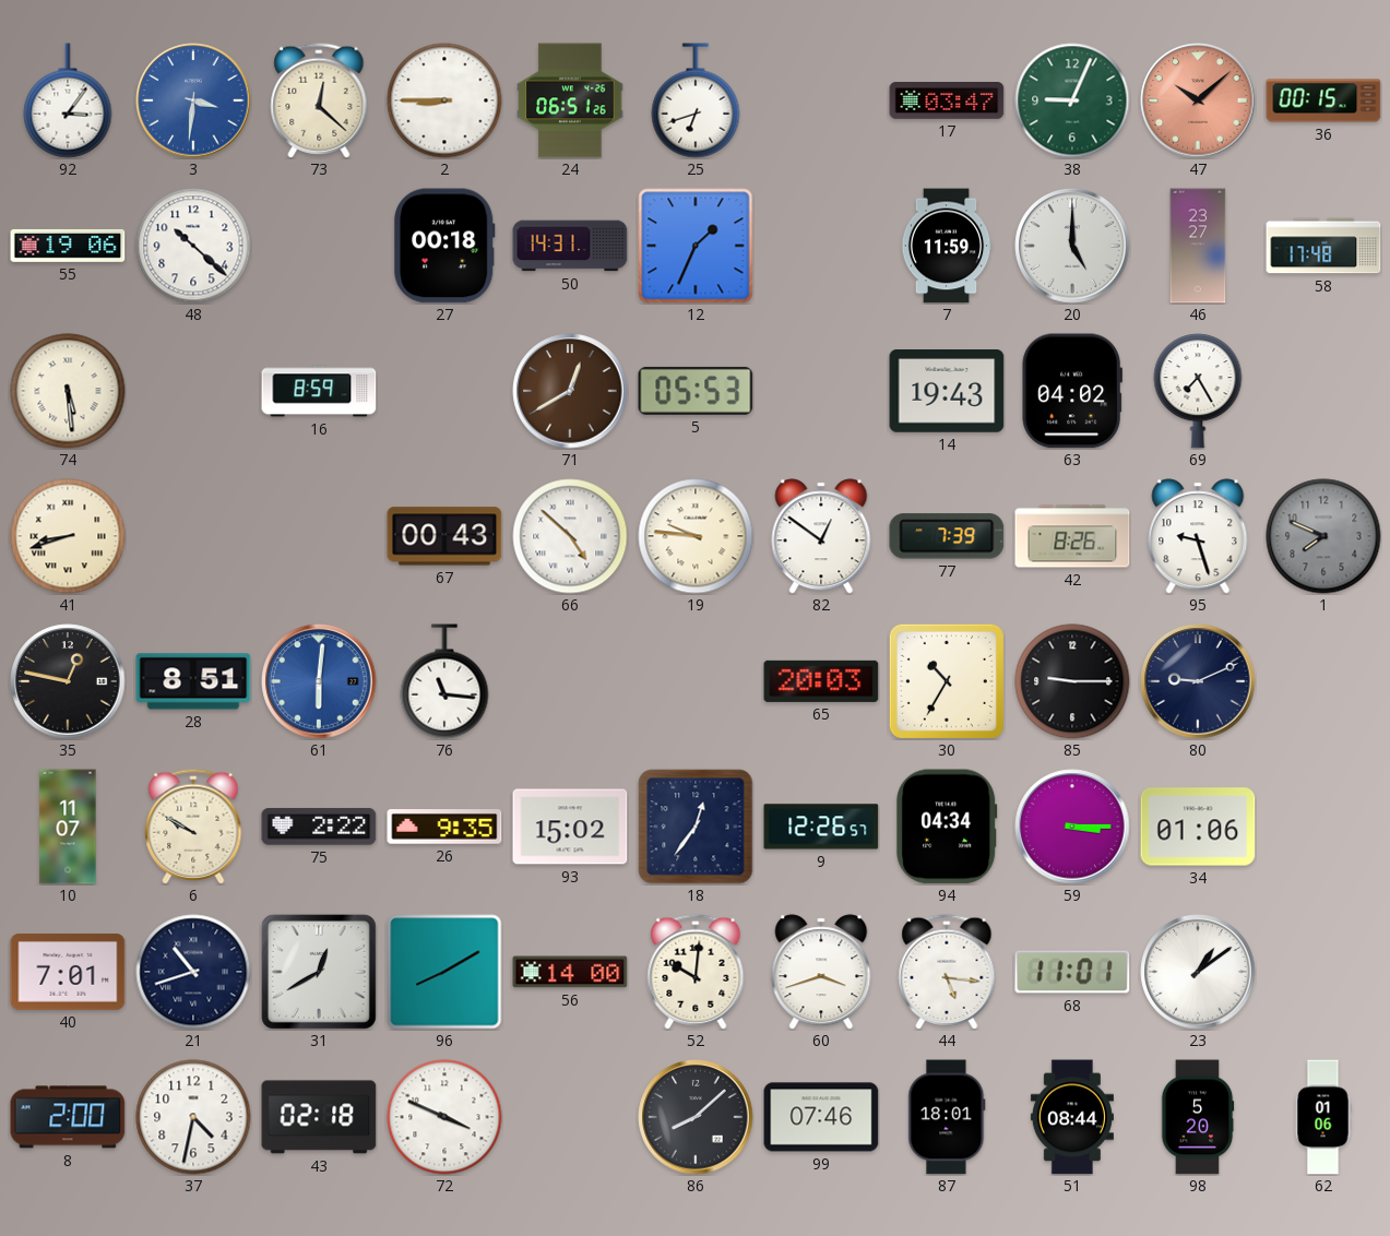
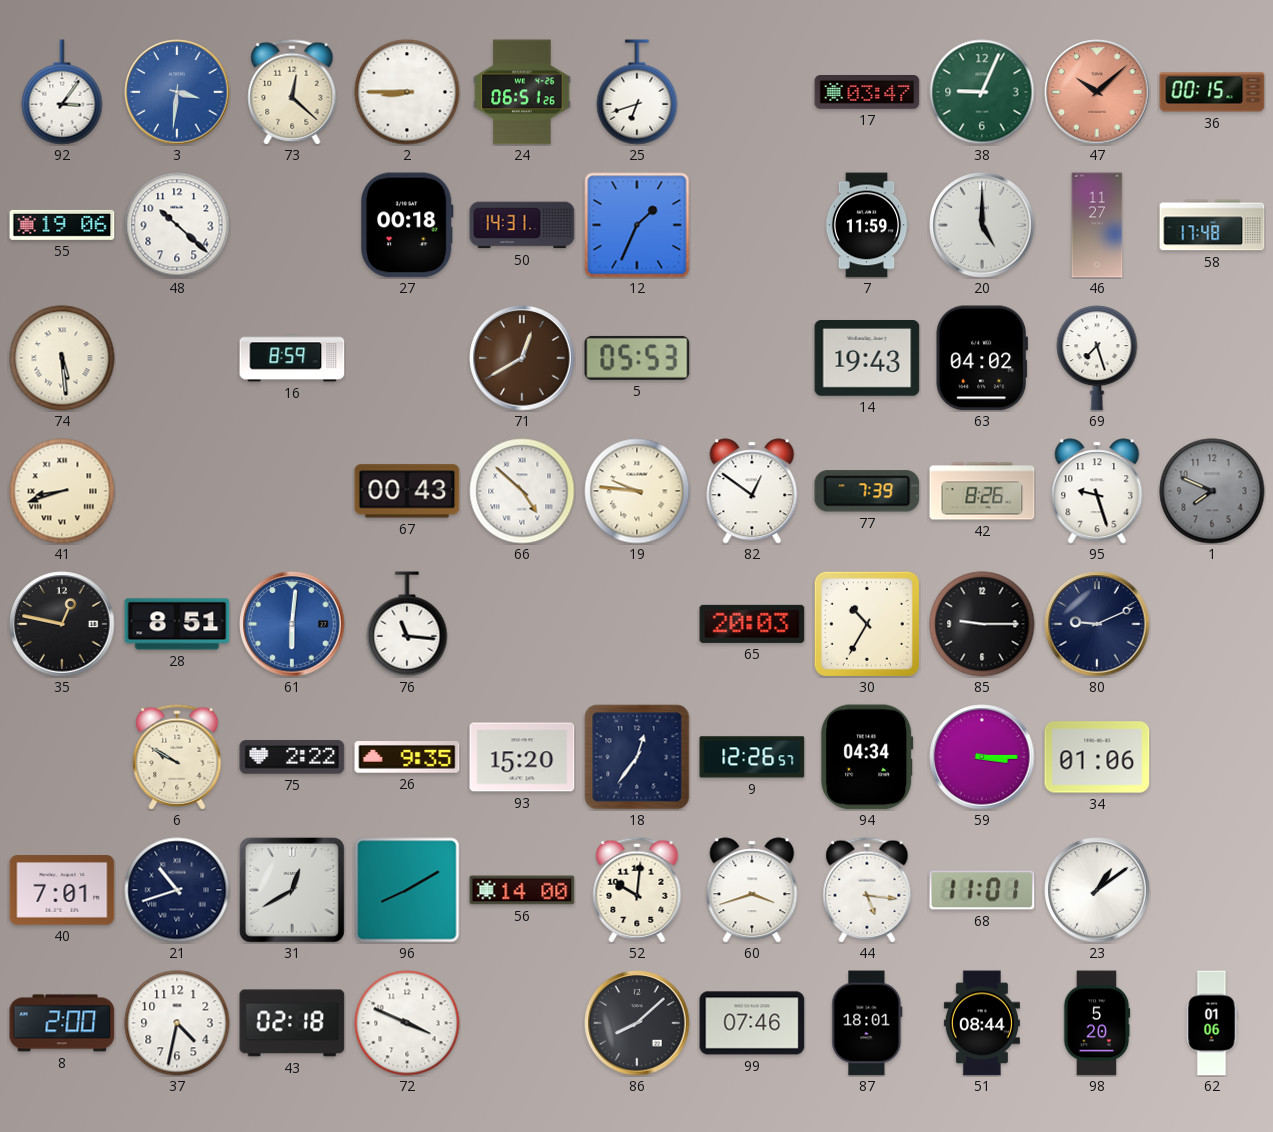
46: 23:27 -> 11:27
69: 7:25 -> 7:27
10: 11:07 -> none
93: 15:02 -> 15:20
